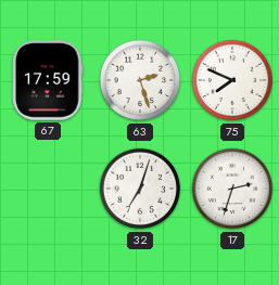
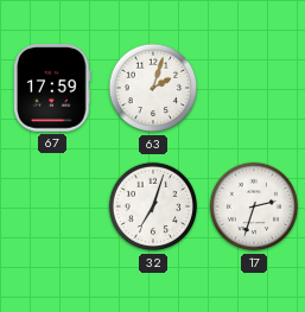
63: 2:27 -> 2:03
75: 7:49 -> none
